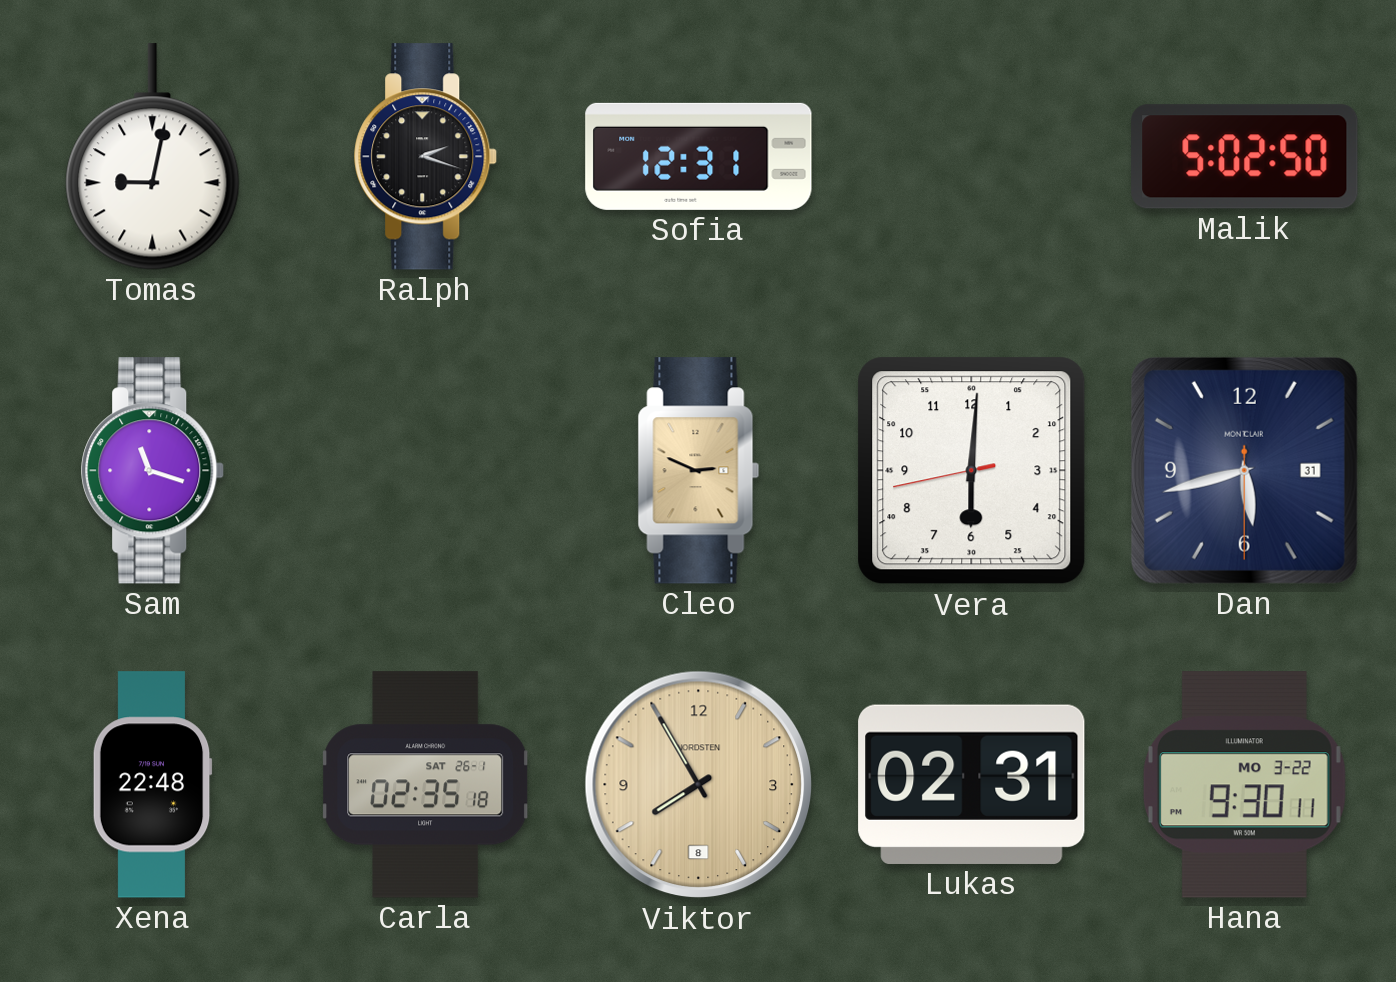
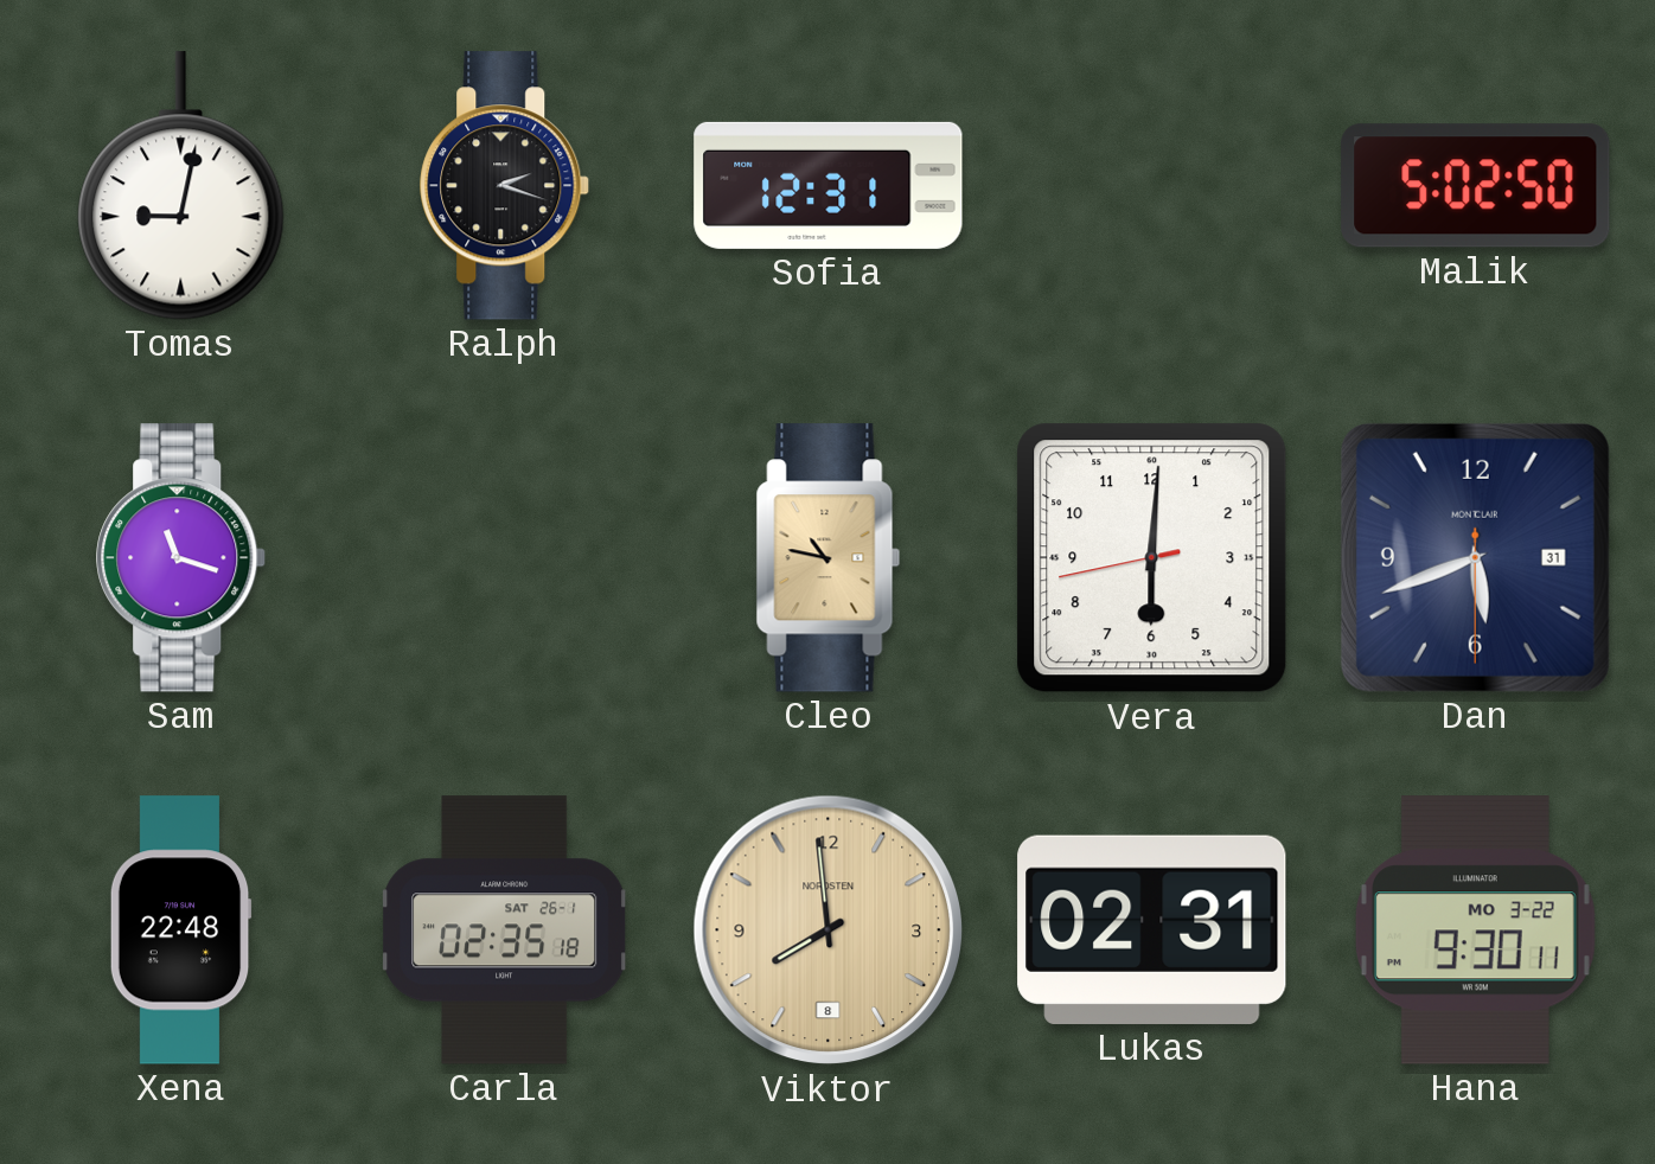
Cleo: 2:49 -> 10:47
Dan: 5:42 -> 5:41
Viktor: 7:55 -> 7:59
